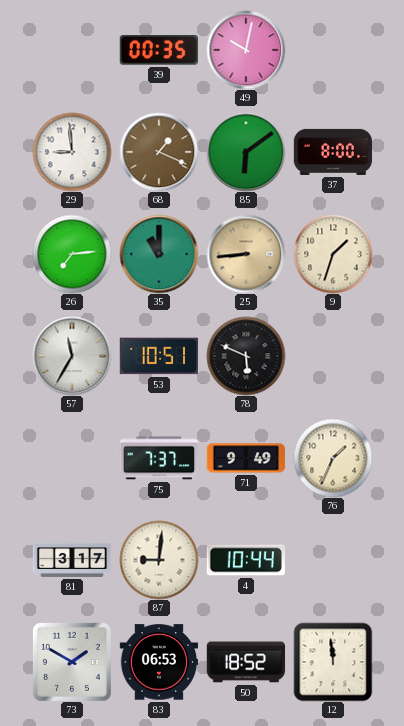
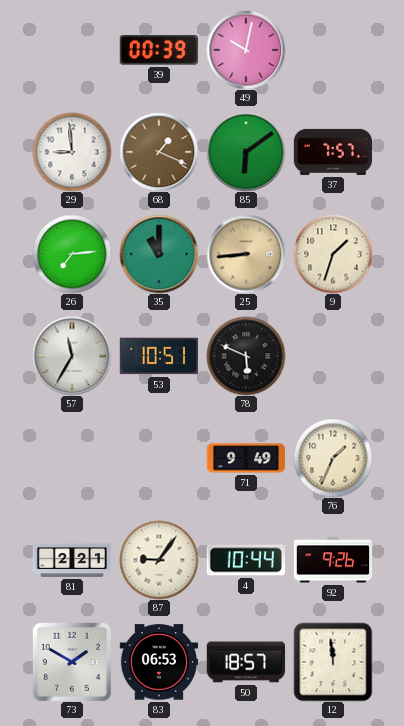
39: 00:35 -> 00:39
37: 8:00 -> 7:57
75: 7:37 -> none
81: 3:17 -> 2:21
87: 9:01 -> 9:06
92: none -> 9:26
50: 18:52 -> 18:57
